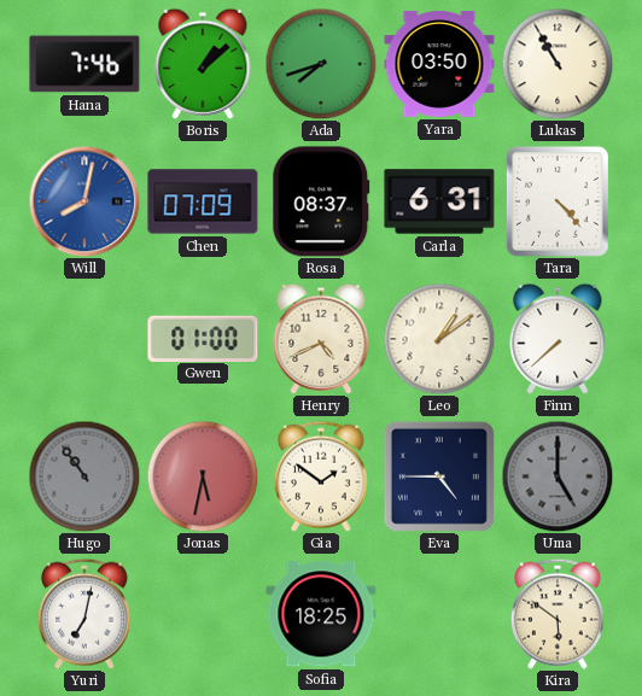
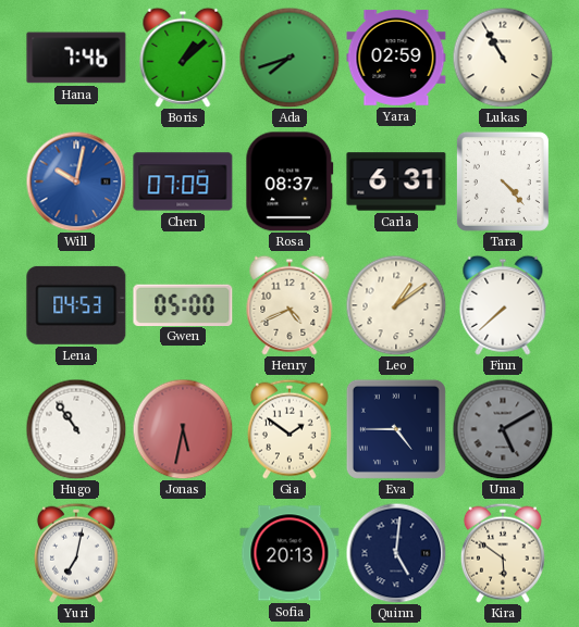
Yara: 03:50 -> 02:59
Will: 8:02 -> 10:02
Lena: none -> 04:53
Gwen: 01:00 -> 05:00
Hugo dial: grey -> white
Uma: 5:00 -> 5:10
Sofia: 18:25 -> 20:13
Quinn: none -> 5:01
